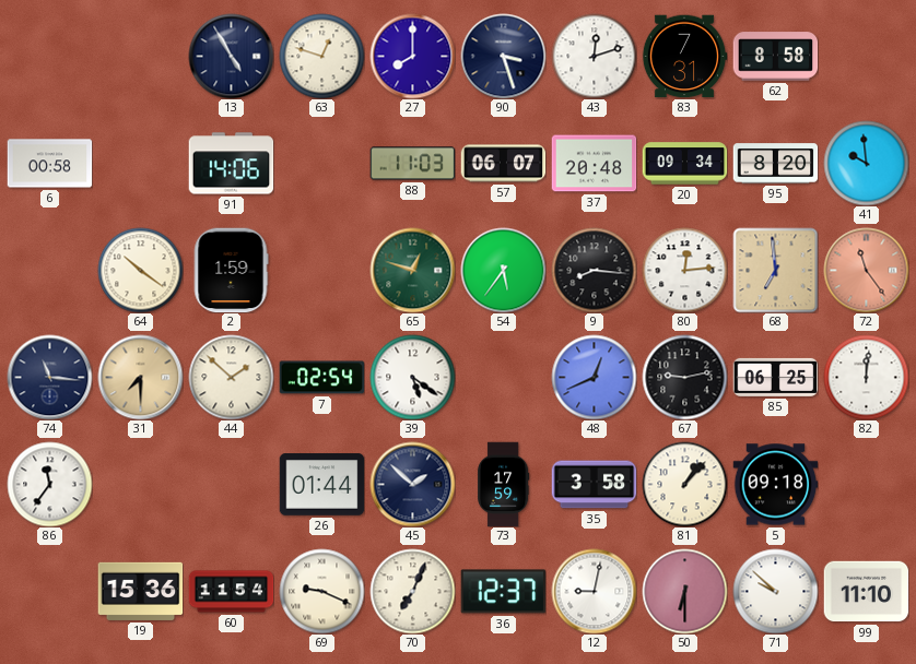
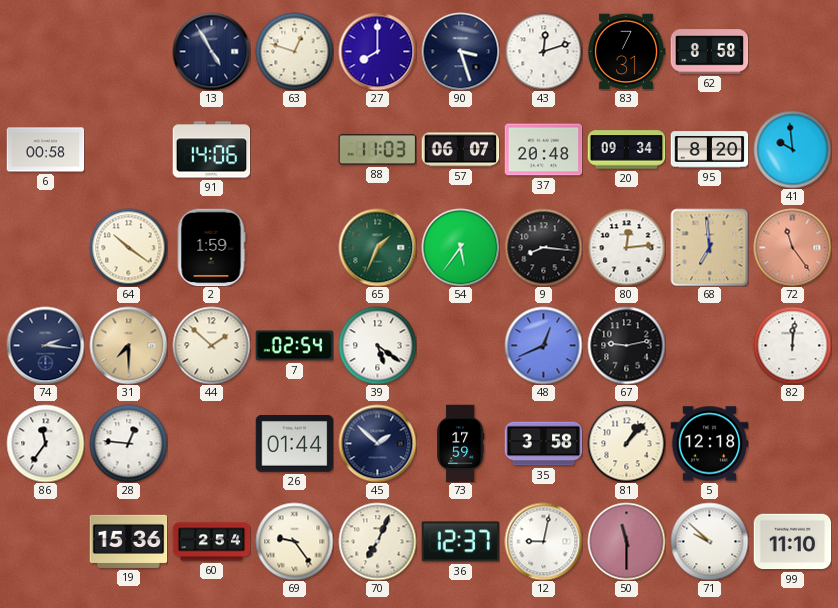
65: 12:48 -> 1:34
74: 11:16 -> 2:16
85: 06:25 -> none
28: none -> 12:46
5: 09:18 -> 12:18
60: 11:54 -> 2:54
69: 9:19 -> 9:24
50: 6:30 -> 11:30
